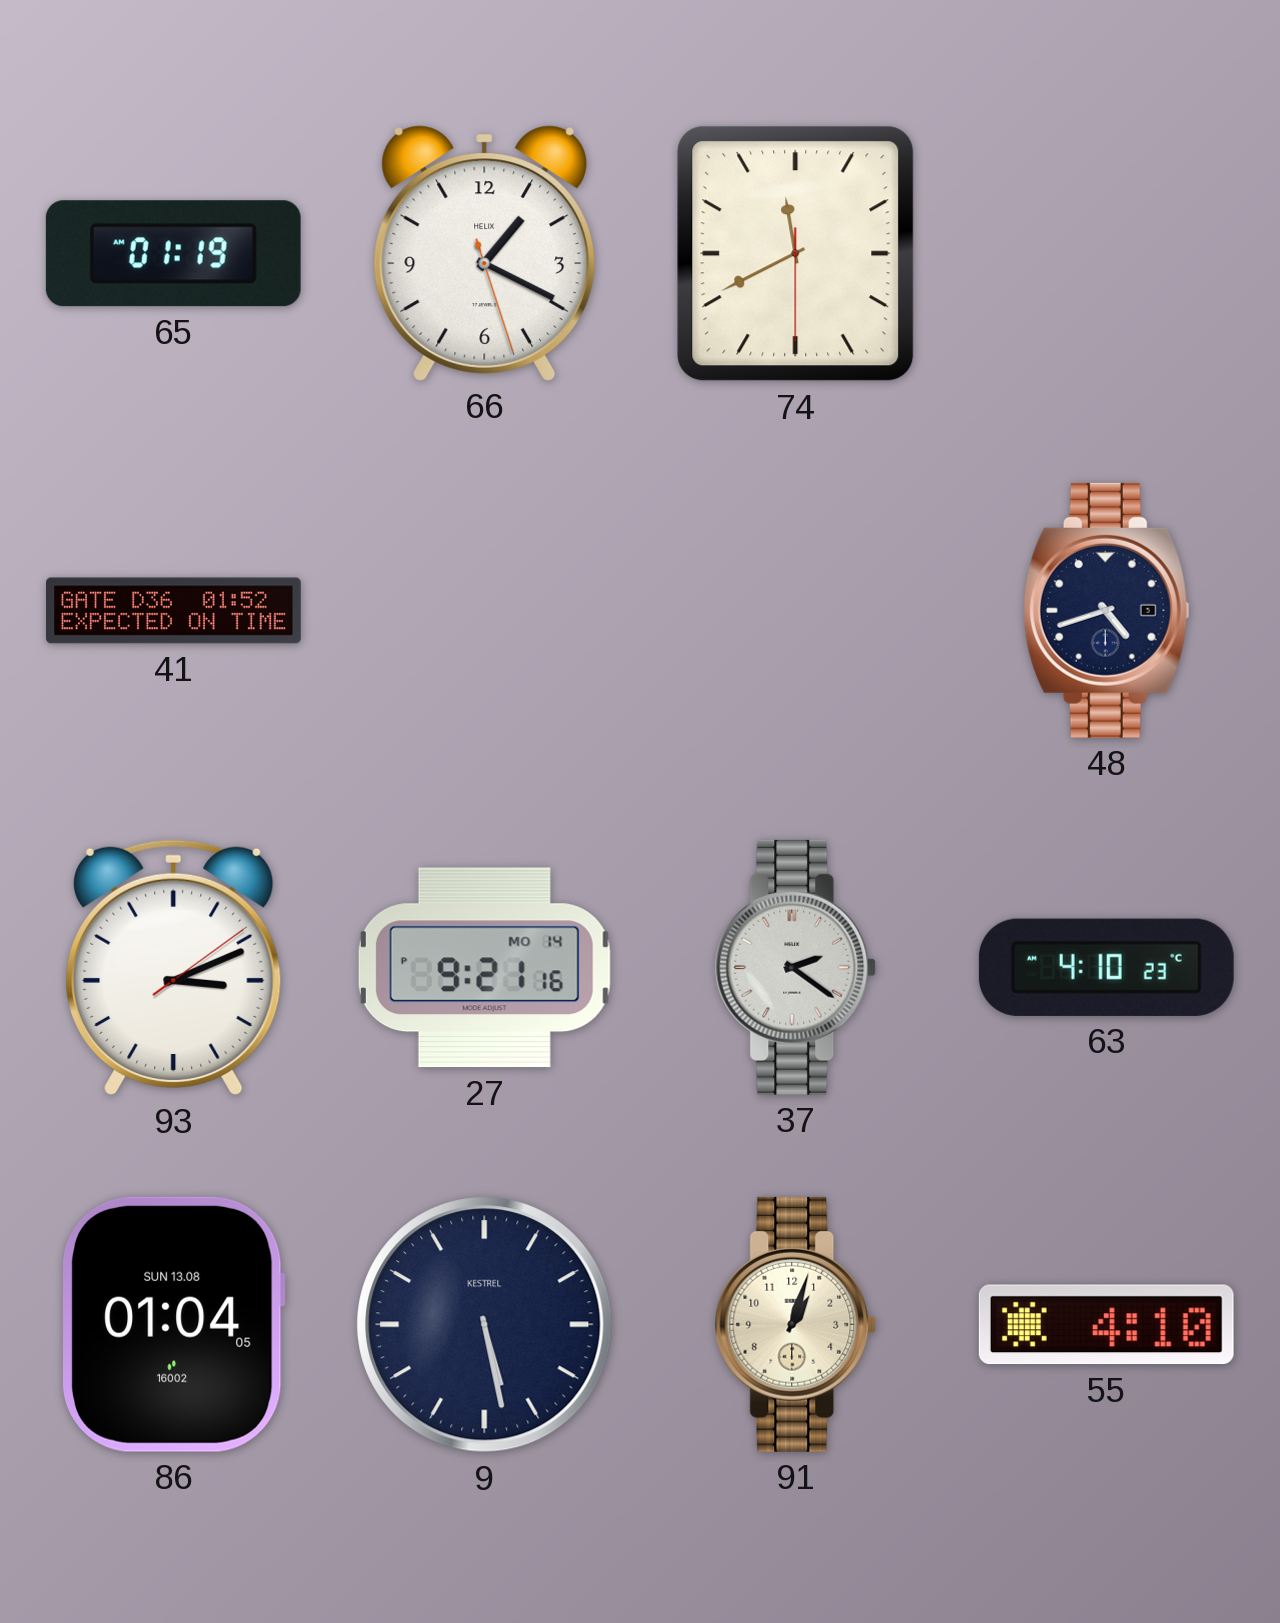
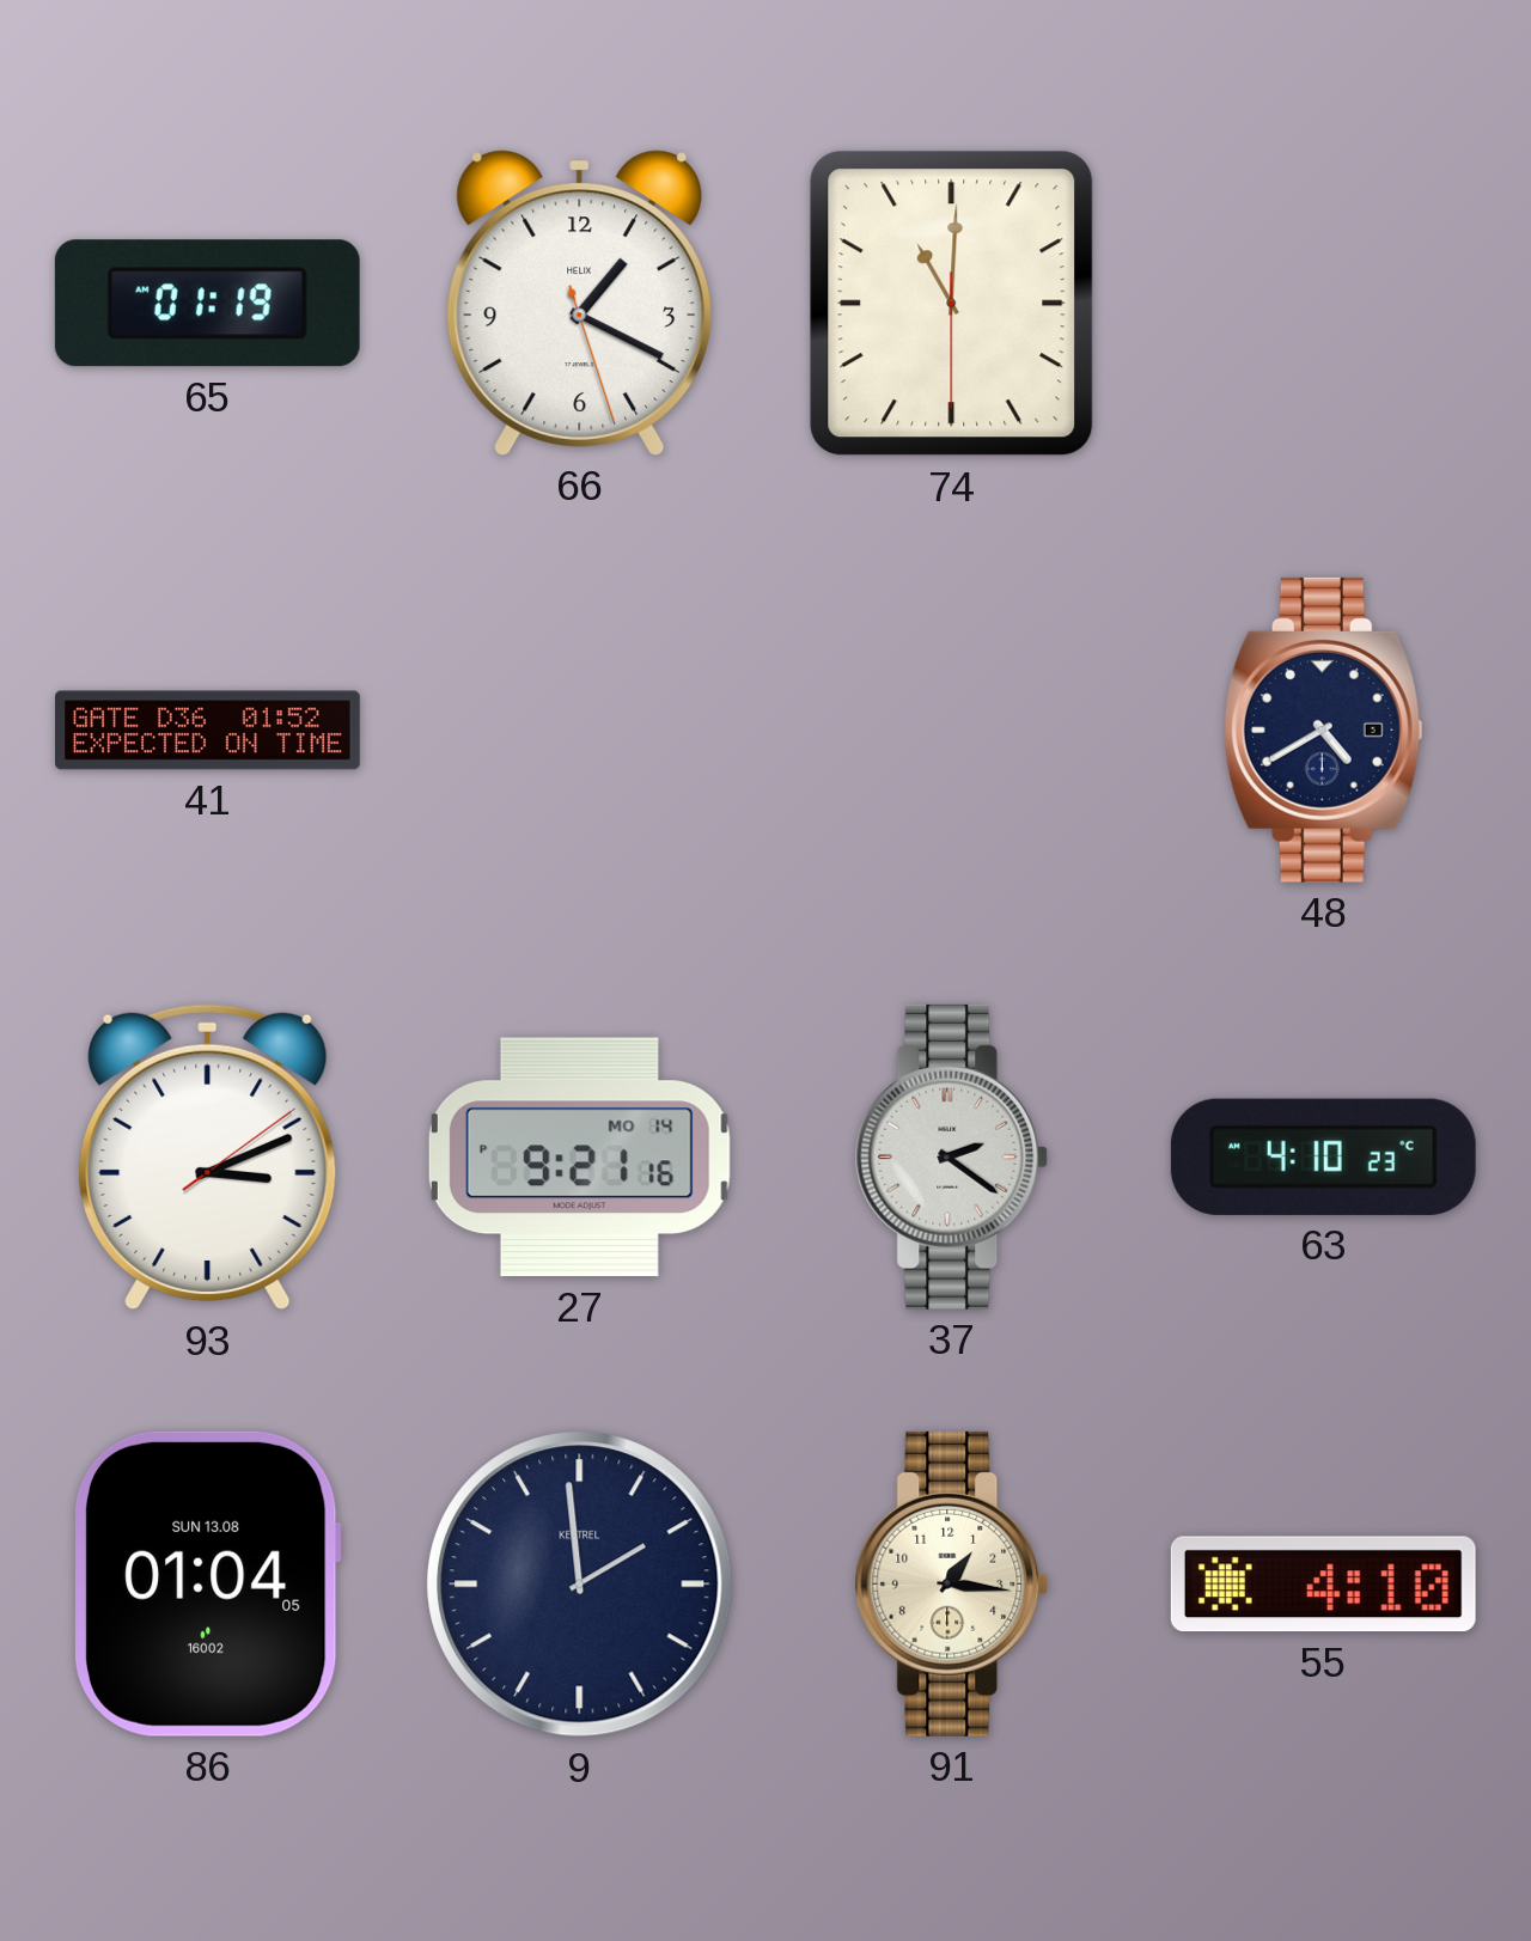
74: 11:40 -> 11:00
48: 4:42 -> 4:40
9: 5:28 -> 1:59
91: 1:03 -> 1:16
